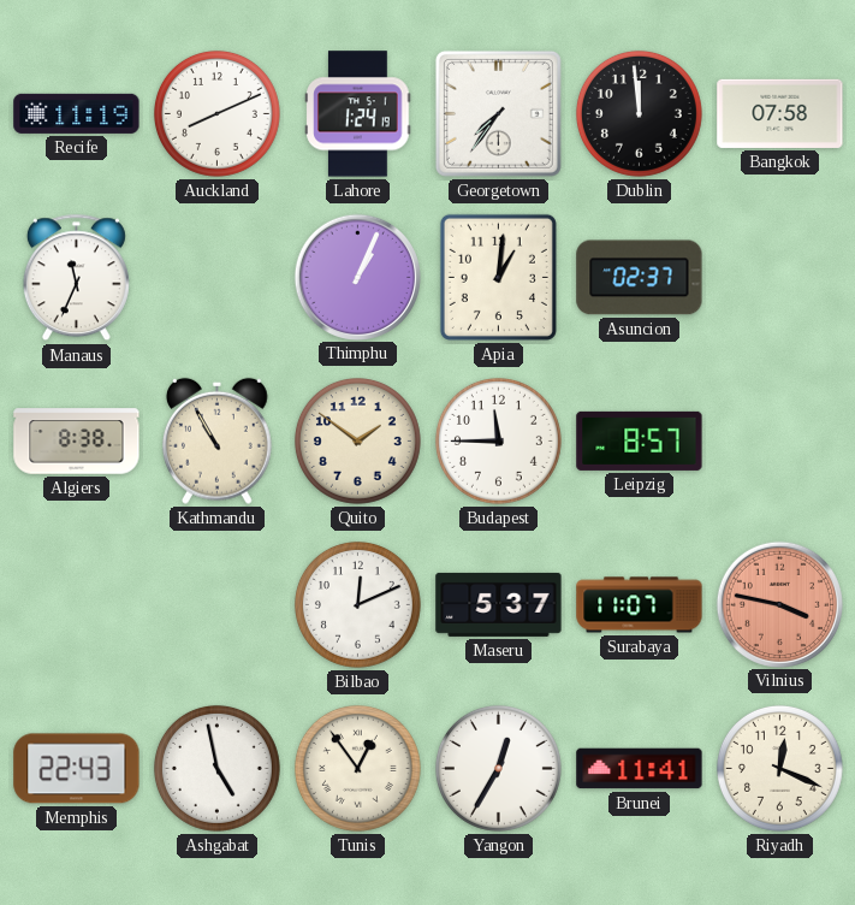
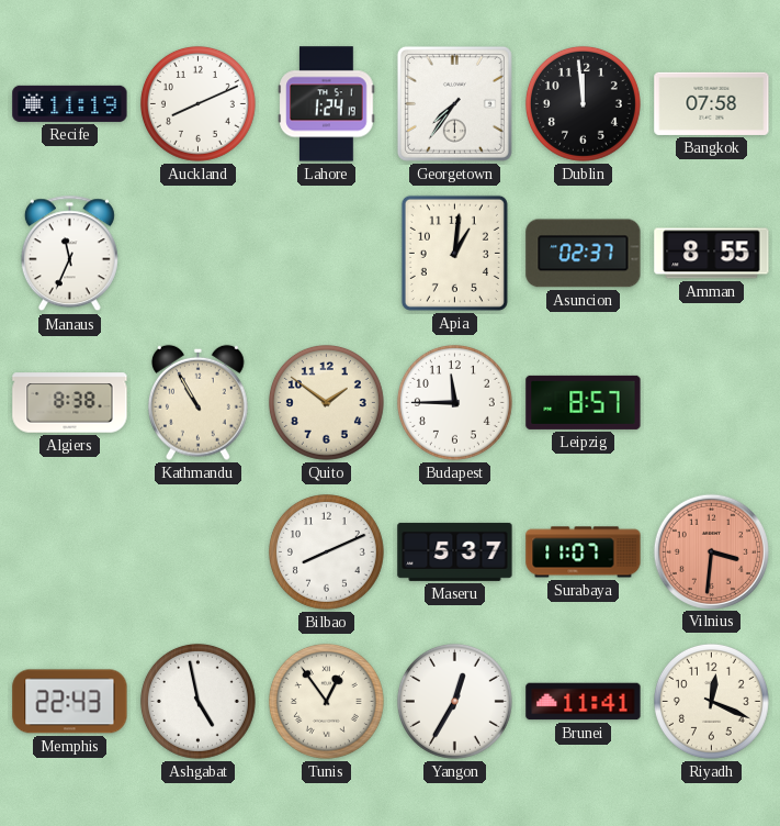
Thimphu: 1:04 -> none
Amman: none -> 8:55
Bilbao: 12:11 -> 8:11
Vilnius: 3:47 -> 3:31
